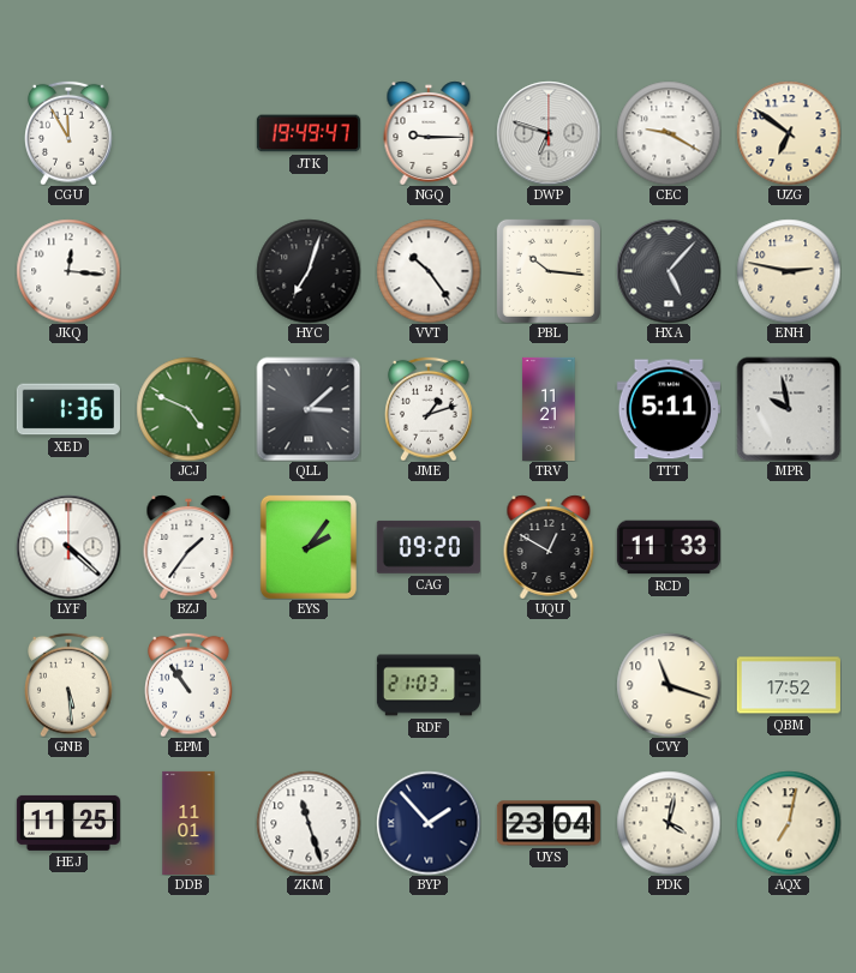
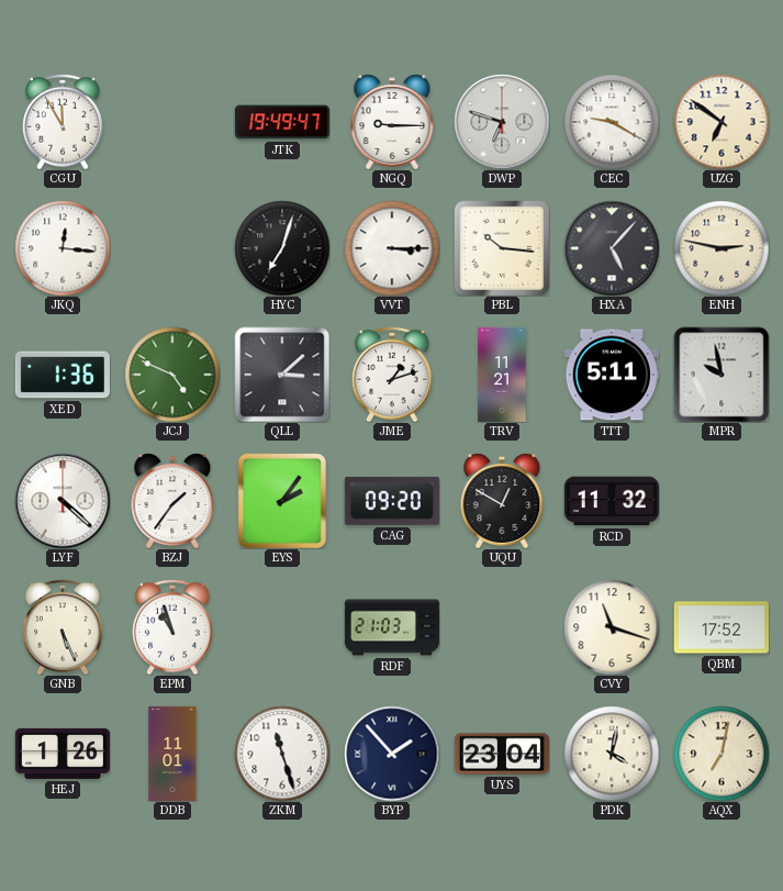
VVT: 10:24 -> 3:15
RCD: 11:33 -> 11:32
GNB: 5:29 -> 5:26
EPM: 10:54 -> 10:57
HEJ: 11:25 -> 1:26
